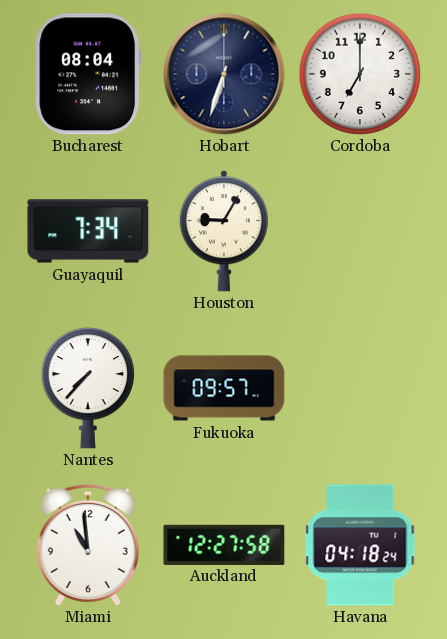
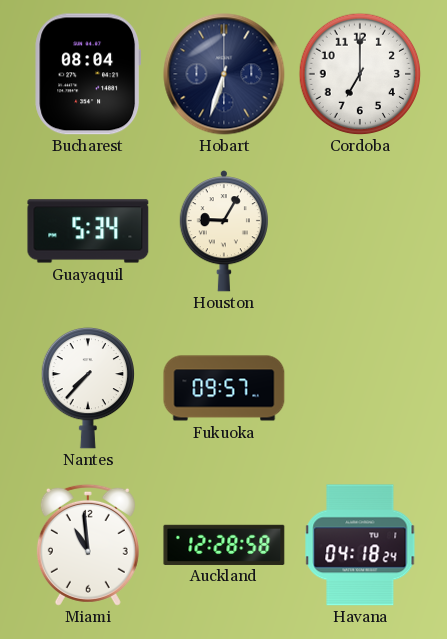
Guayaquil: 7:34 -> 5:34
Auckland: 12:27 -> 12:28
